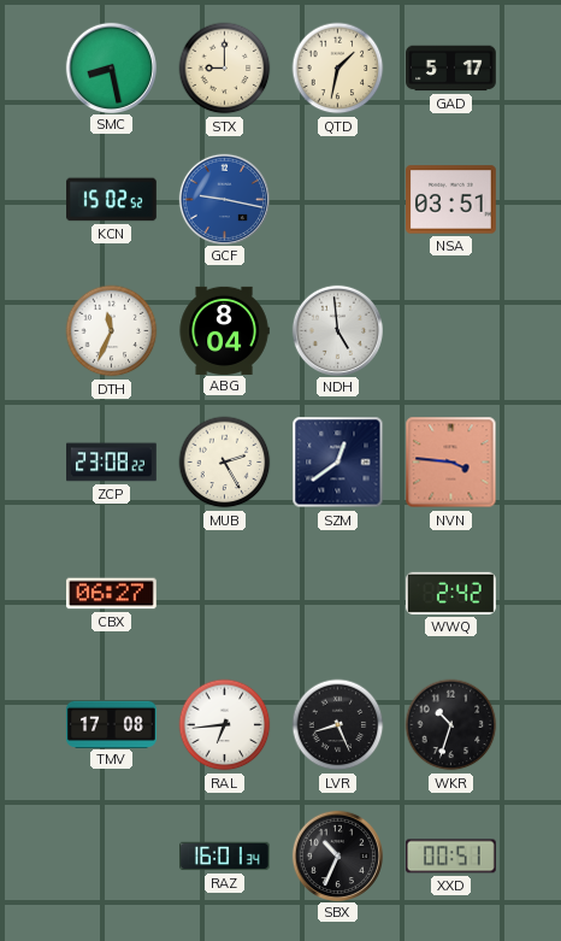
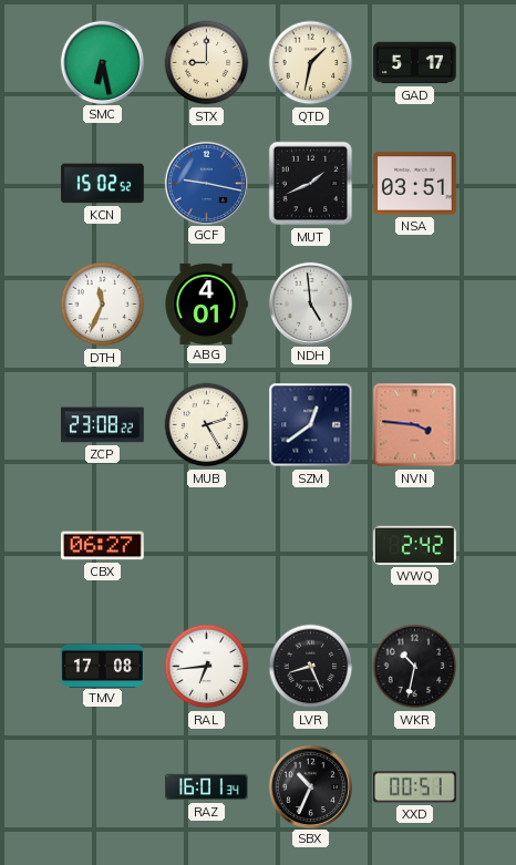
SMC: 8:28 -> 6:28
MUT: none -> 1:41
ABG: 8:04 -> 4:01
WKR: 10:33 -> 10:32
